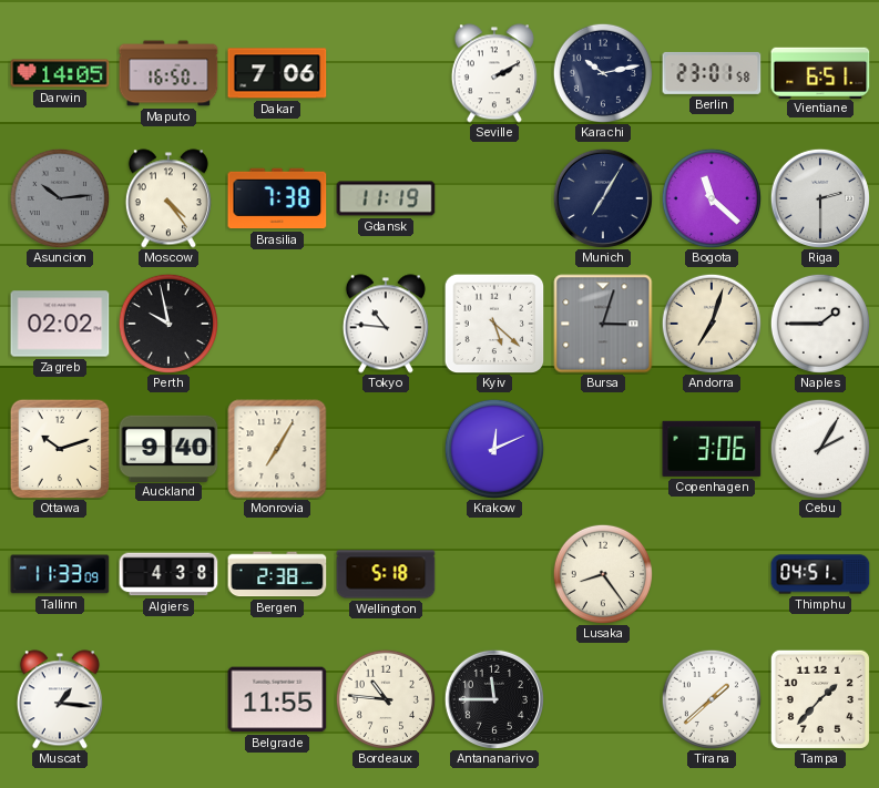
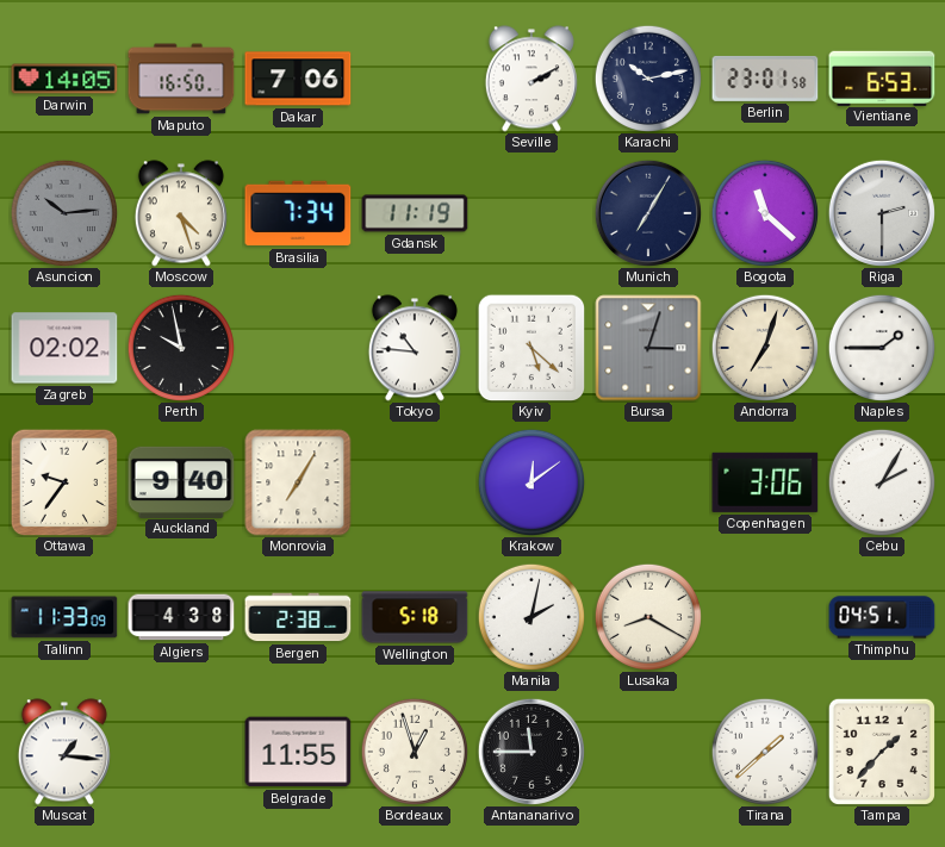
Vientiane: 6:51 -> 6:53
Moscow: 4:24 -> 4:27
Brasilia: 7:38 -> 7:34
Ottawa: 10:12 -> 9:36
Krakow: 12:11 -> 12:09
Manila: none -> 2:02
Lusaka: 8:24 -> 8:20
Bordeaux: 10:46 -> 12:57
